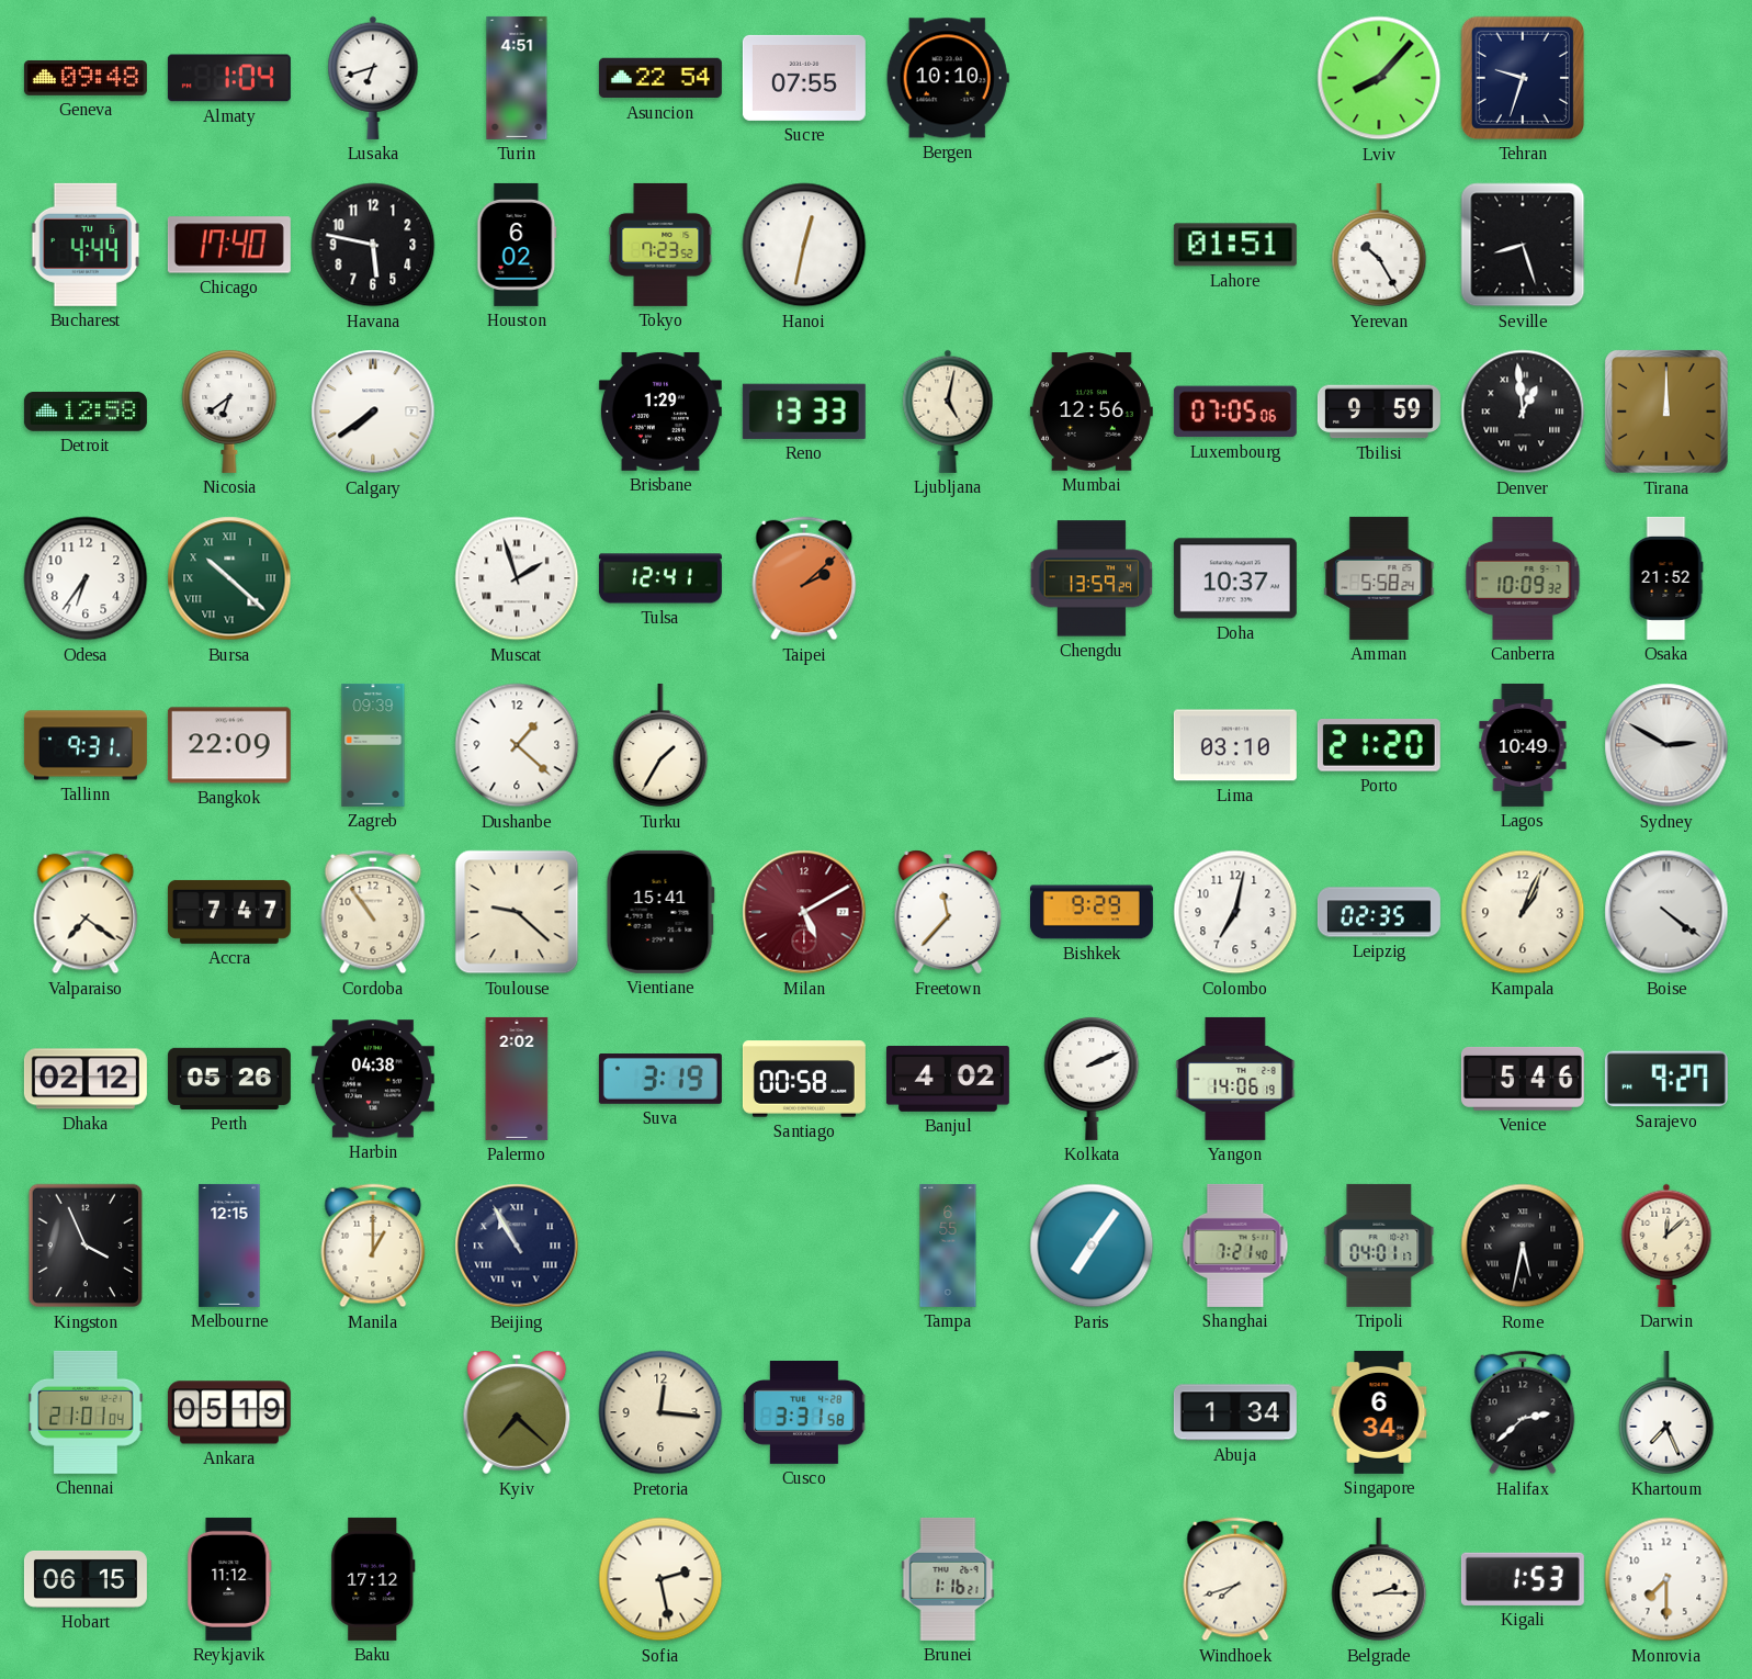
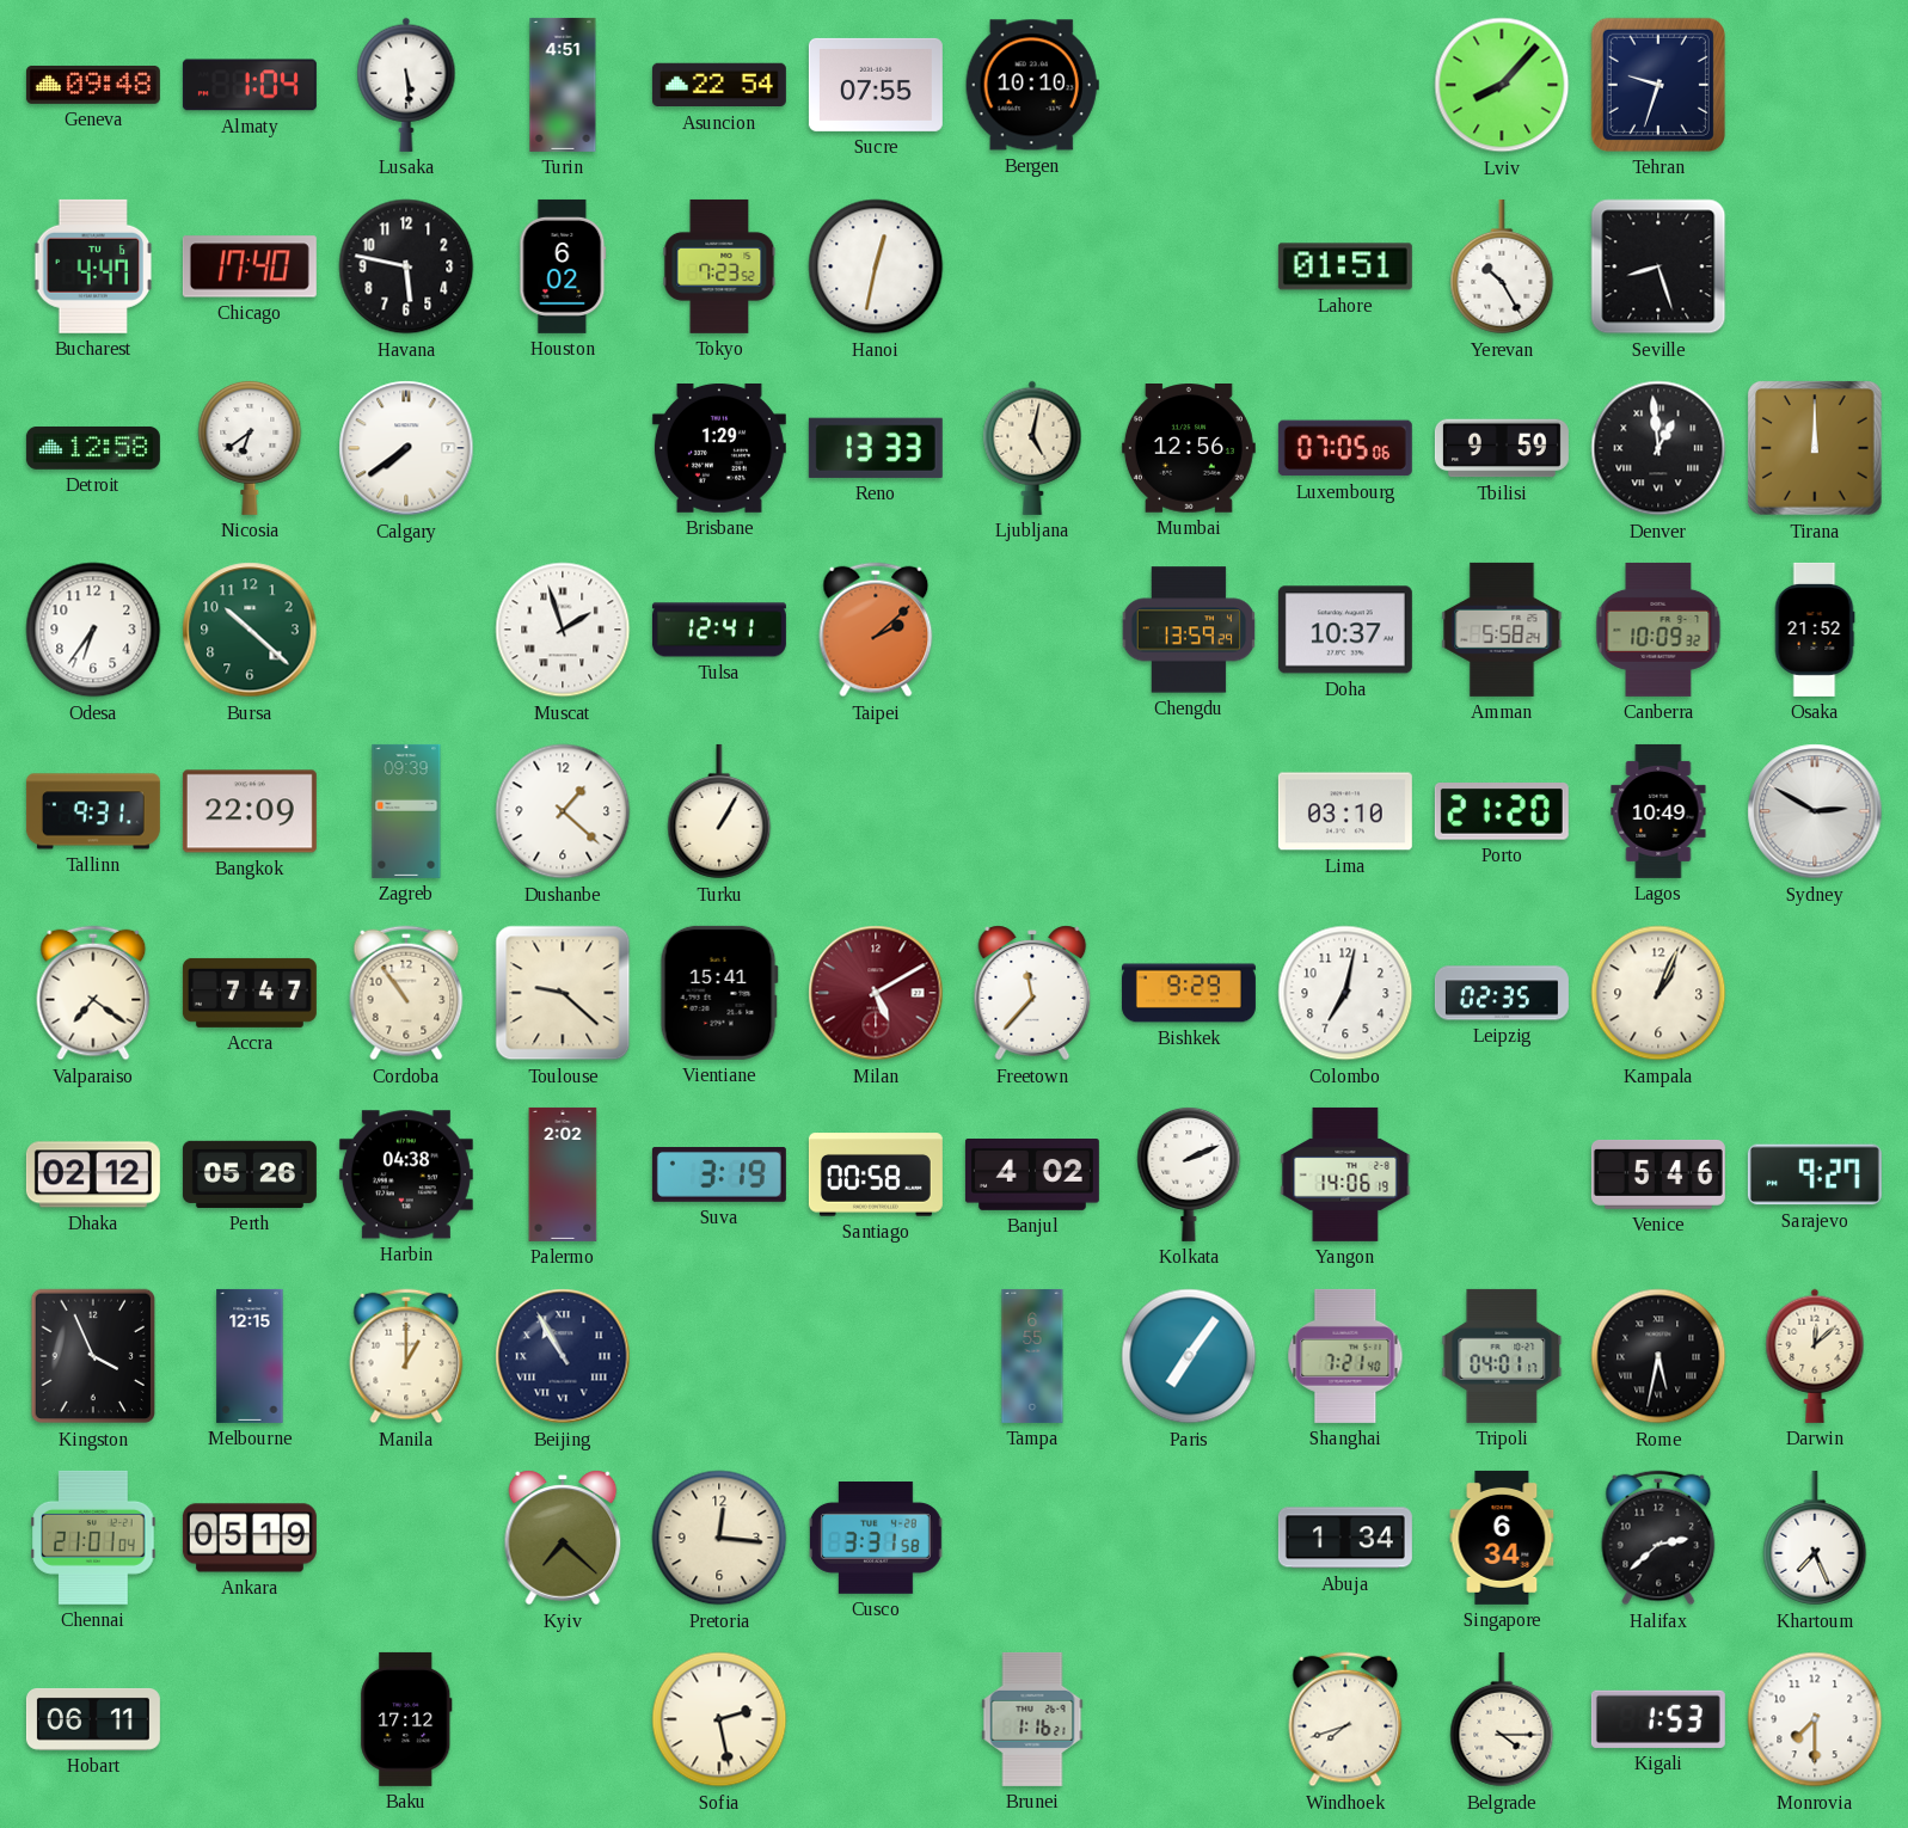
Lusaka: 6:42 -> 5:29
Bucharest: 4:44 -> 4:47
Bursa numerals: Roman -> Arabic
Turku: 1:35 -> 1:05
Boise: 4:21 -> none
Hobart: 06:15 -> 06:11
Reykjavik: 11:12 -> none
Belgrade: 2:15 -> 4:15
